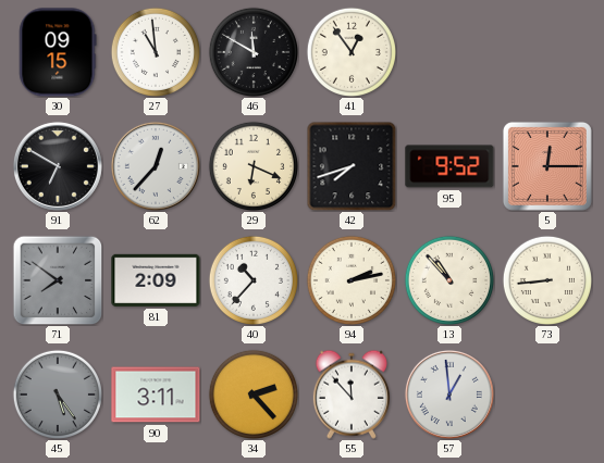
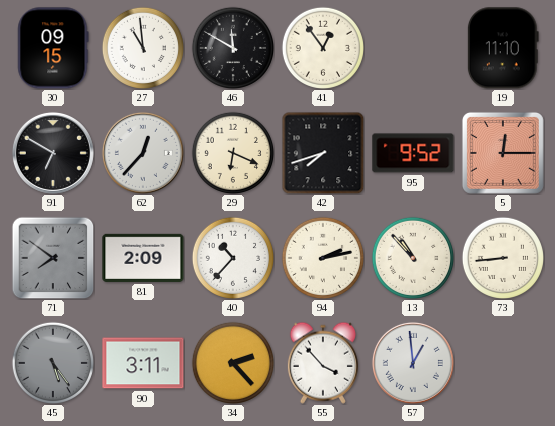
19: none -> 11:10
55: 11:53 -> 3:53
